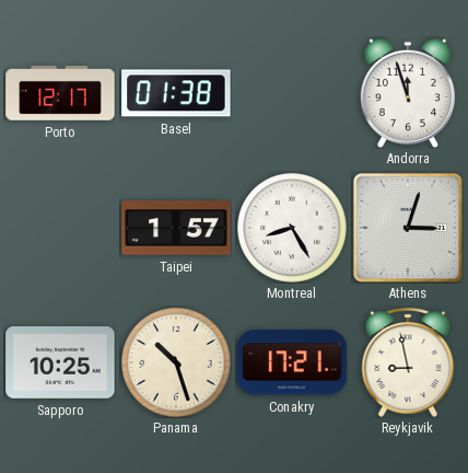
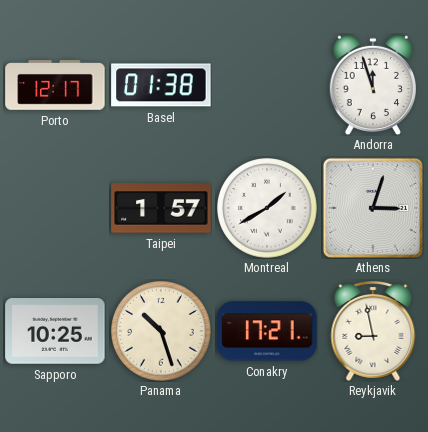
Montreal: 8:25 -> 1:40
